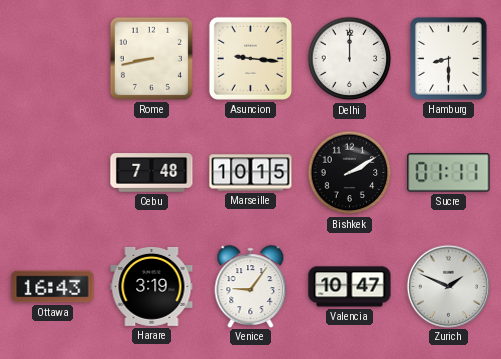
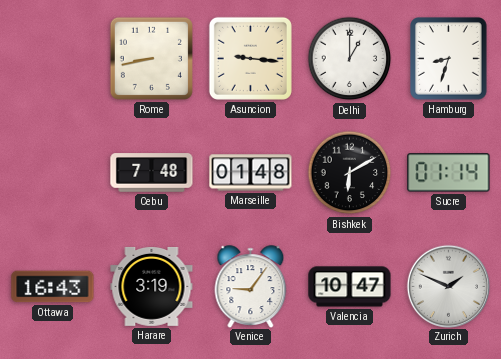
Delhi: 12:00 -> 1:00
Hamburg: 8:30 -> 8:33
Marseille: 10:15 -> 01:48
Bishkek: 2:10 -> 6:10
Sucre: 01:11 -> 01:14
